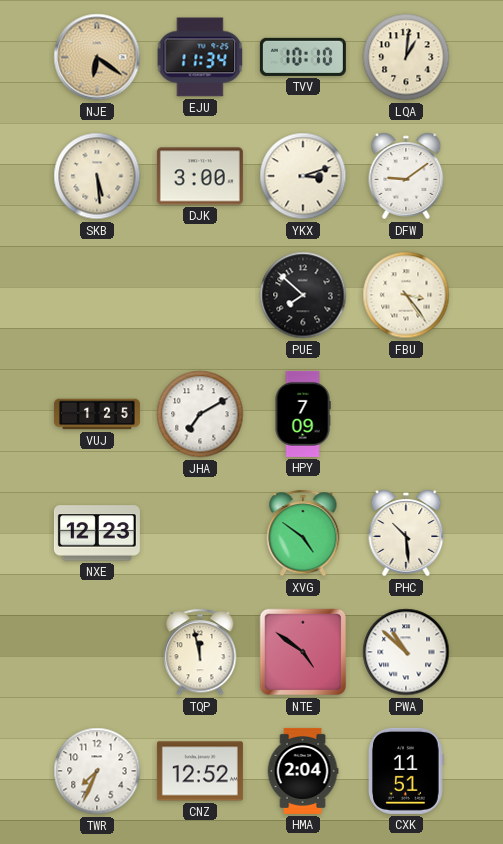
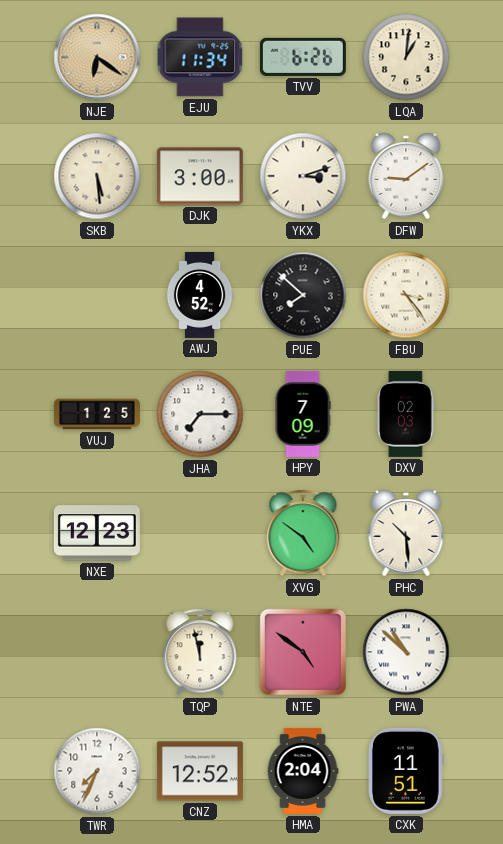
TVV: 10:10 -> 6:26
AWJ: none -> 4:52
JHA: 7:10 -> 7:15
DXV: none -> 02:03
